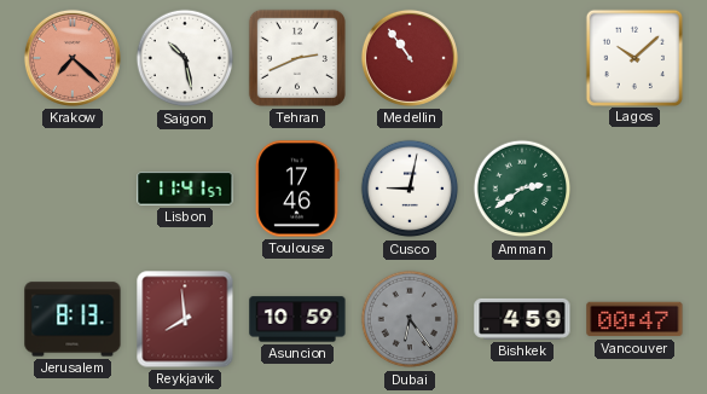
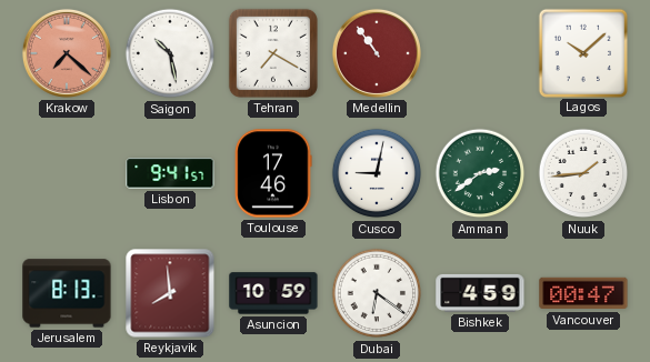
Tehran: 2:41 -> 7:20
Lisbon: 11:41 -> 9:41
Nuuk: none -> 1:44
Dubai: 6:24 -> 6:21
Dubai dial: grey -> white
